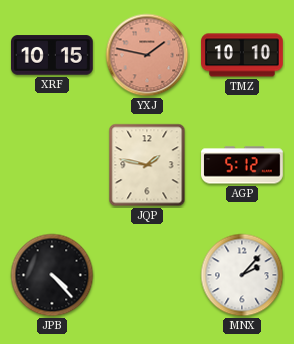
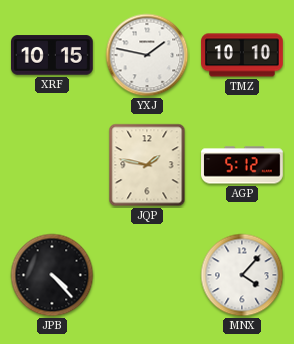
YXJ dial: salmon -> white
MNX: 2:07 -> 4:07
